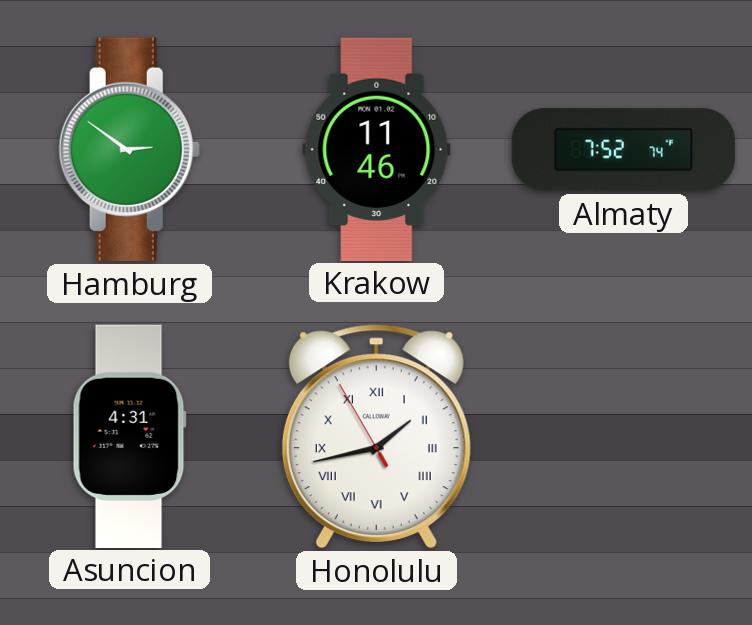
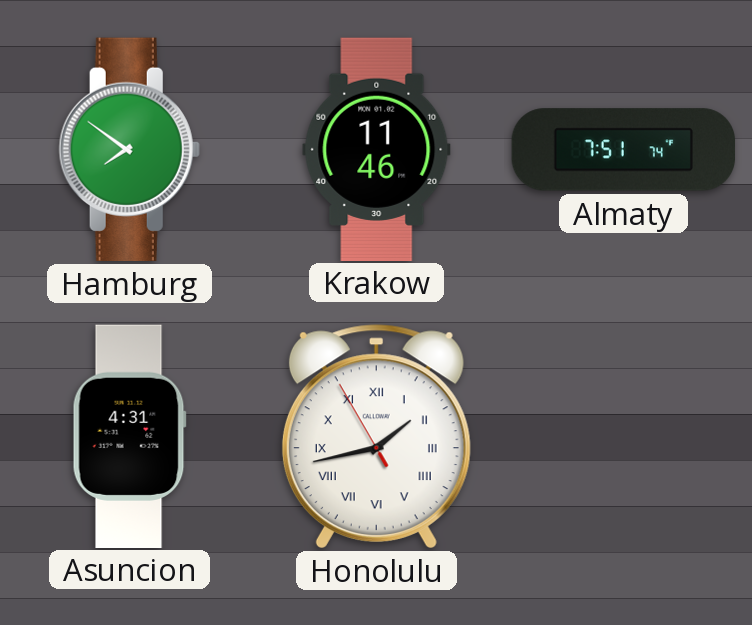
Hamburg: 2:51 -> 7:51
Almaty: 7:52 -> 7:51
